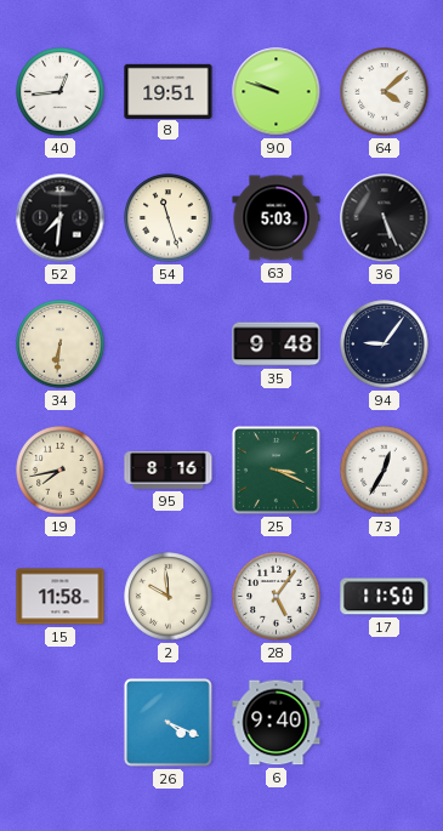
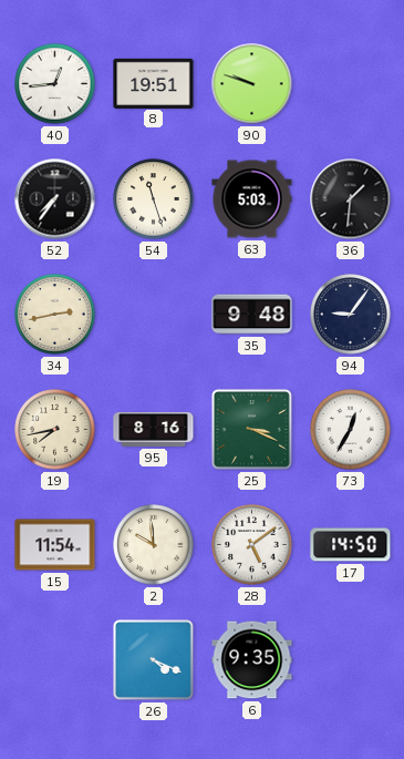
64: 4:08 -> none
52: 7:31 -> 7:36
36: 5:26 -> 1:31
34: 6:31 -> 2:43
15: 11:58 -> 11:54
28: 5:06 -> 5:09
17: 11:50 -> 14:50
6: 9:40 -> 9:35
